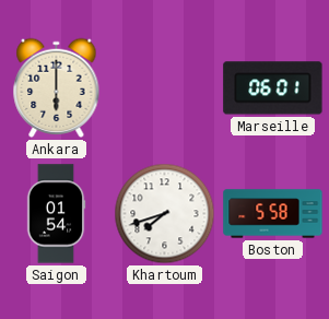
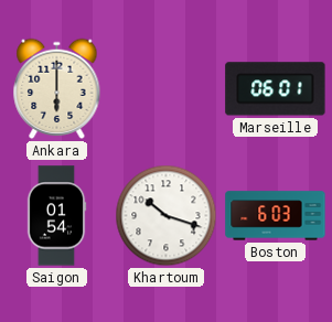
Khartoum: 7:42 -> 10:18
Boston: 5:58 -> 6:03
